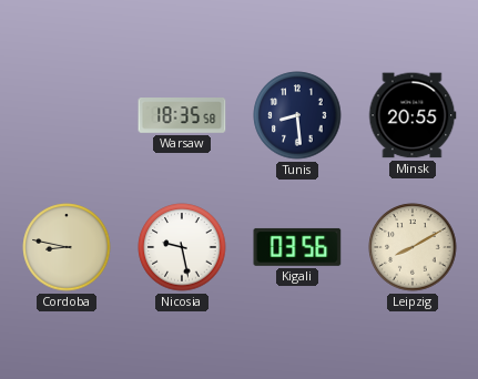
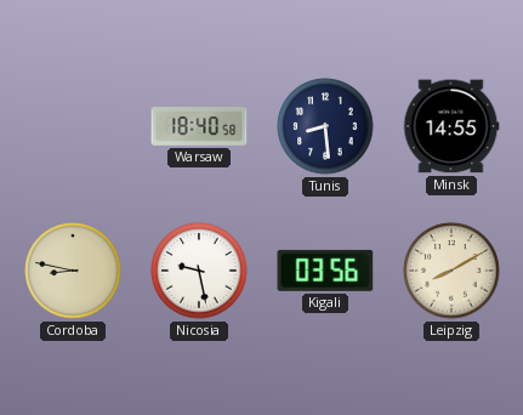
Warsaw: 18:35 -> 18:40
Minsk: 20:55 -> 14:55
